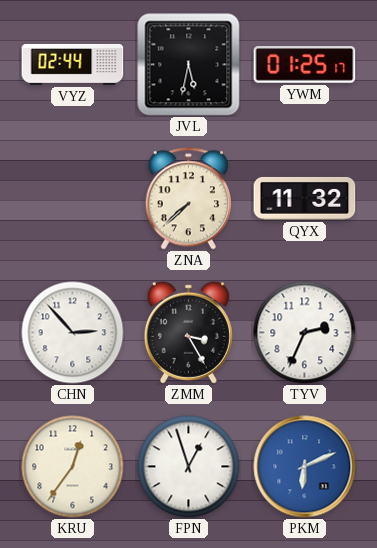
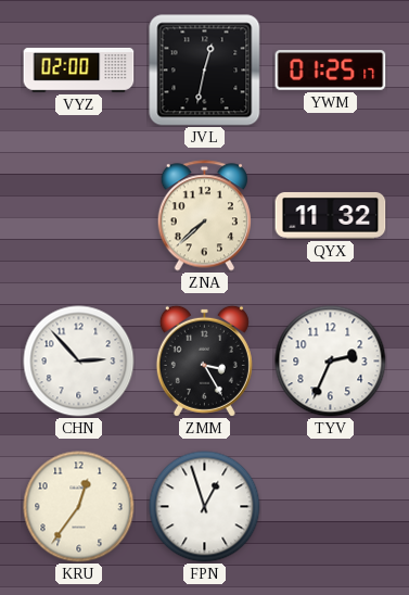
VYZ: 02:44 -> 02:00
JVL: 5:32 -> 12:32
PKM: 6:11 -> none
